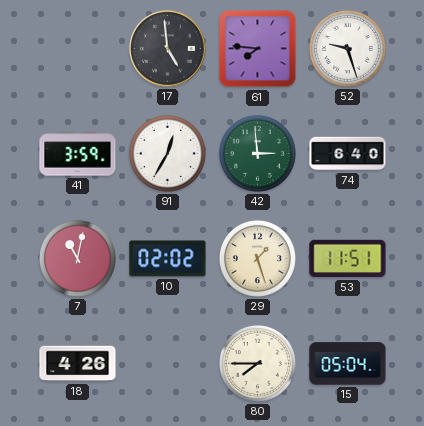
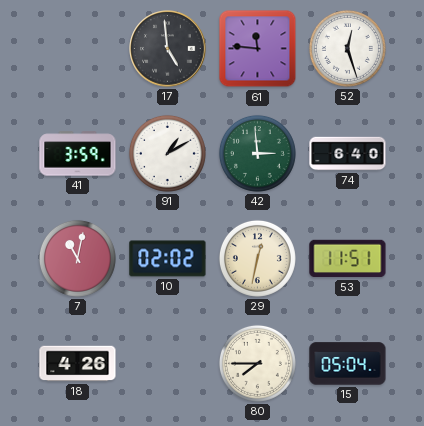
61: 7:46 -> 11:46
52: 9:27 -> 12:27
91: 12:35 -> 1:10
29: 1:27 -> 12:32
